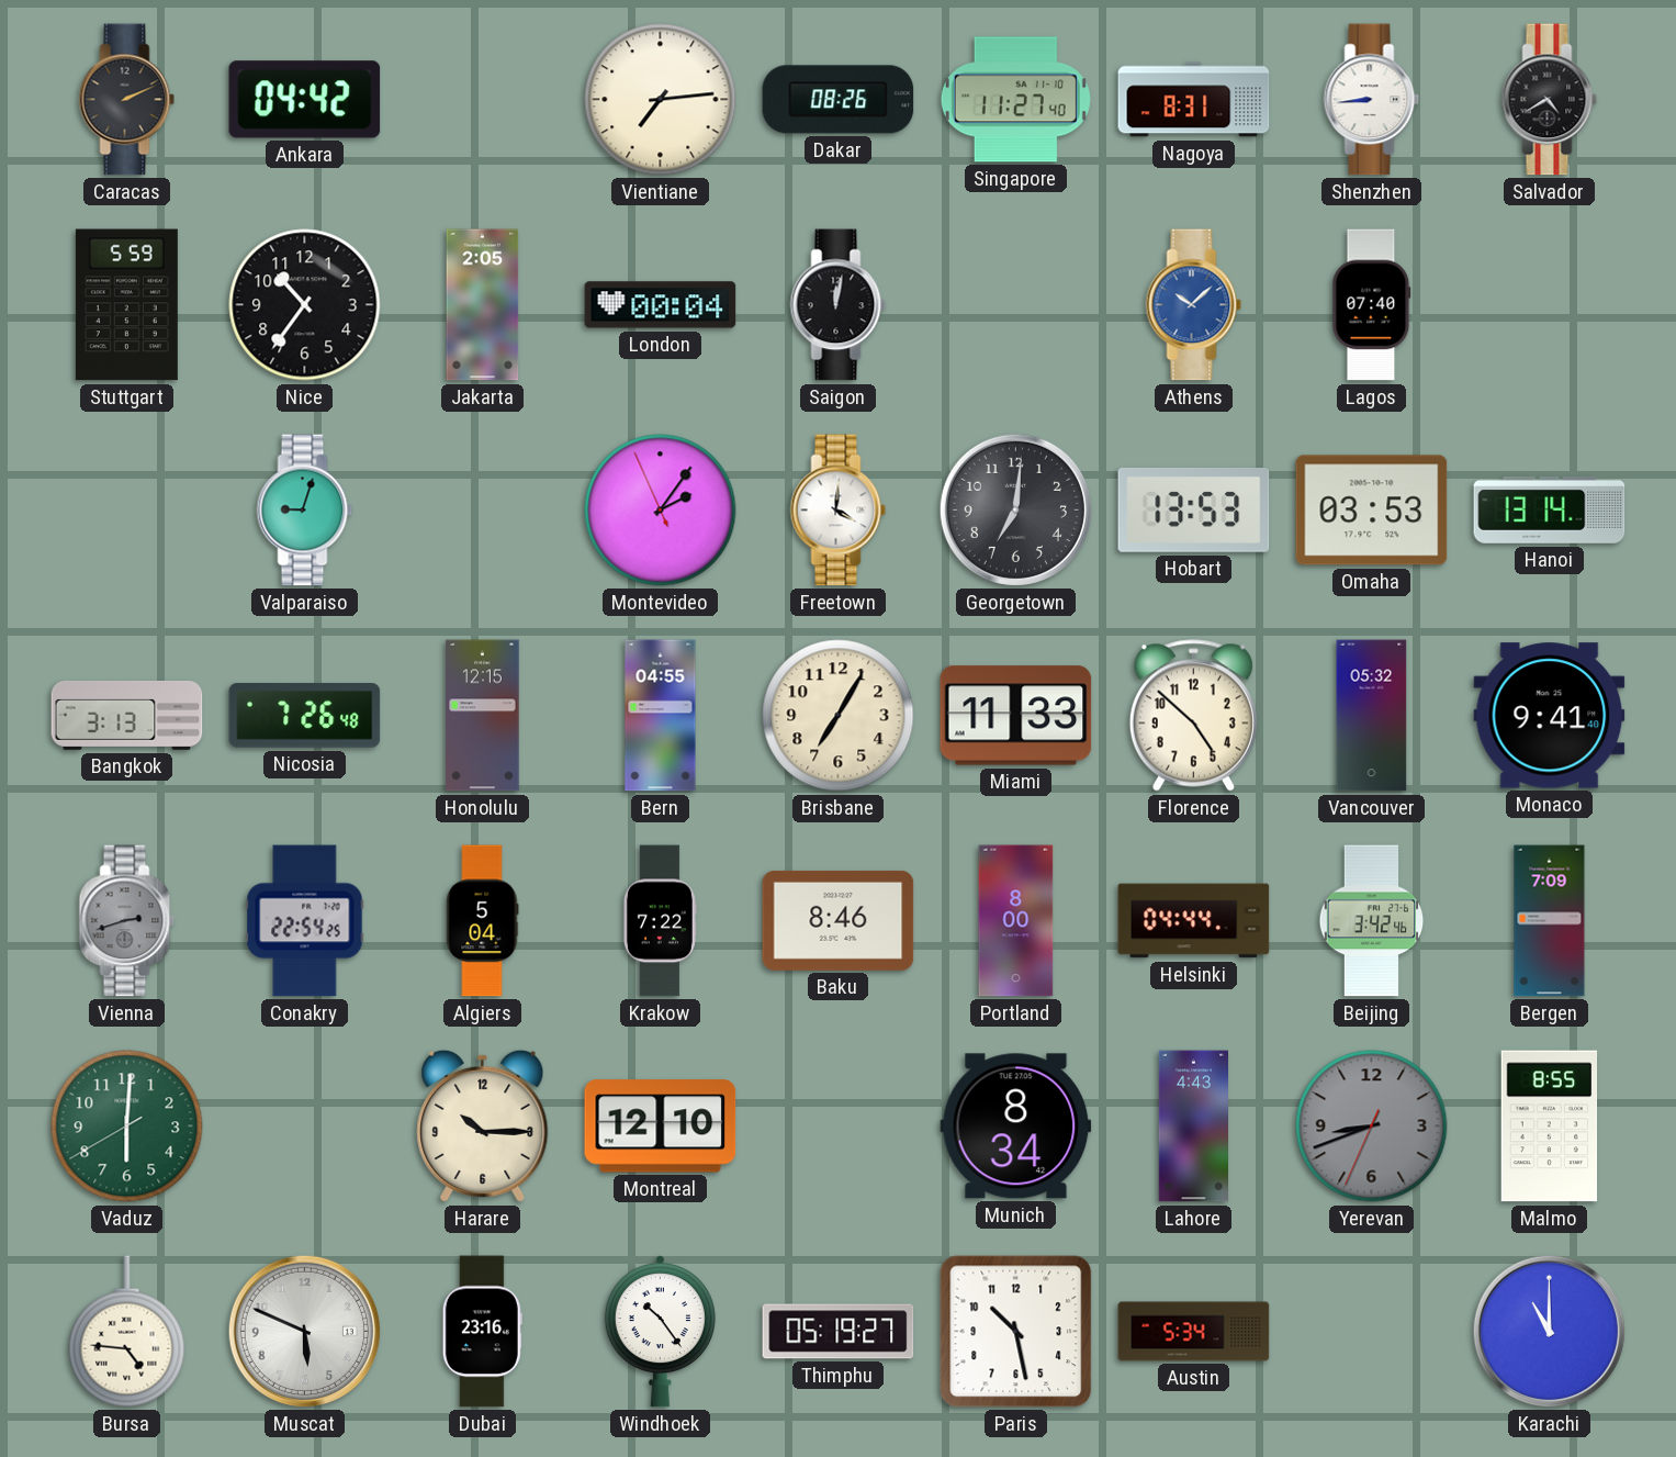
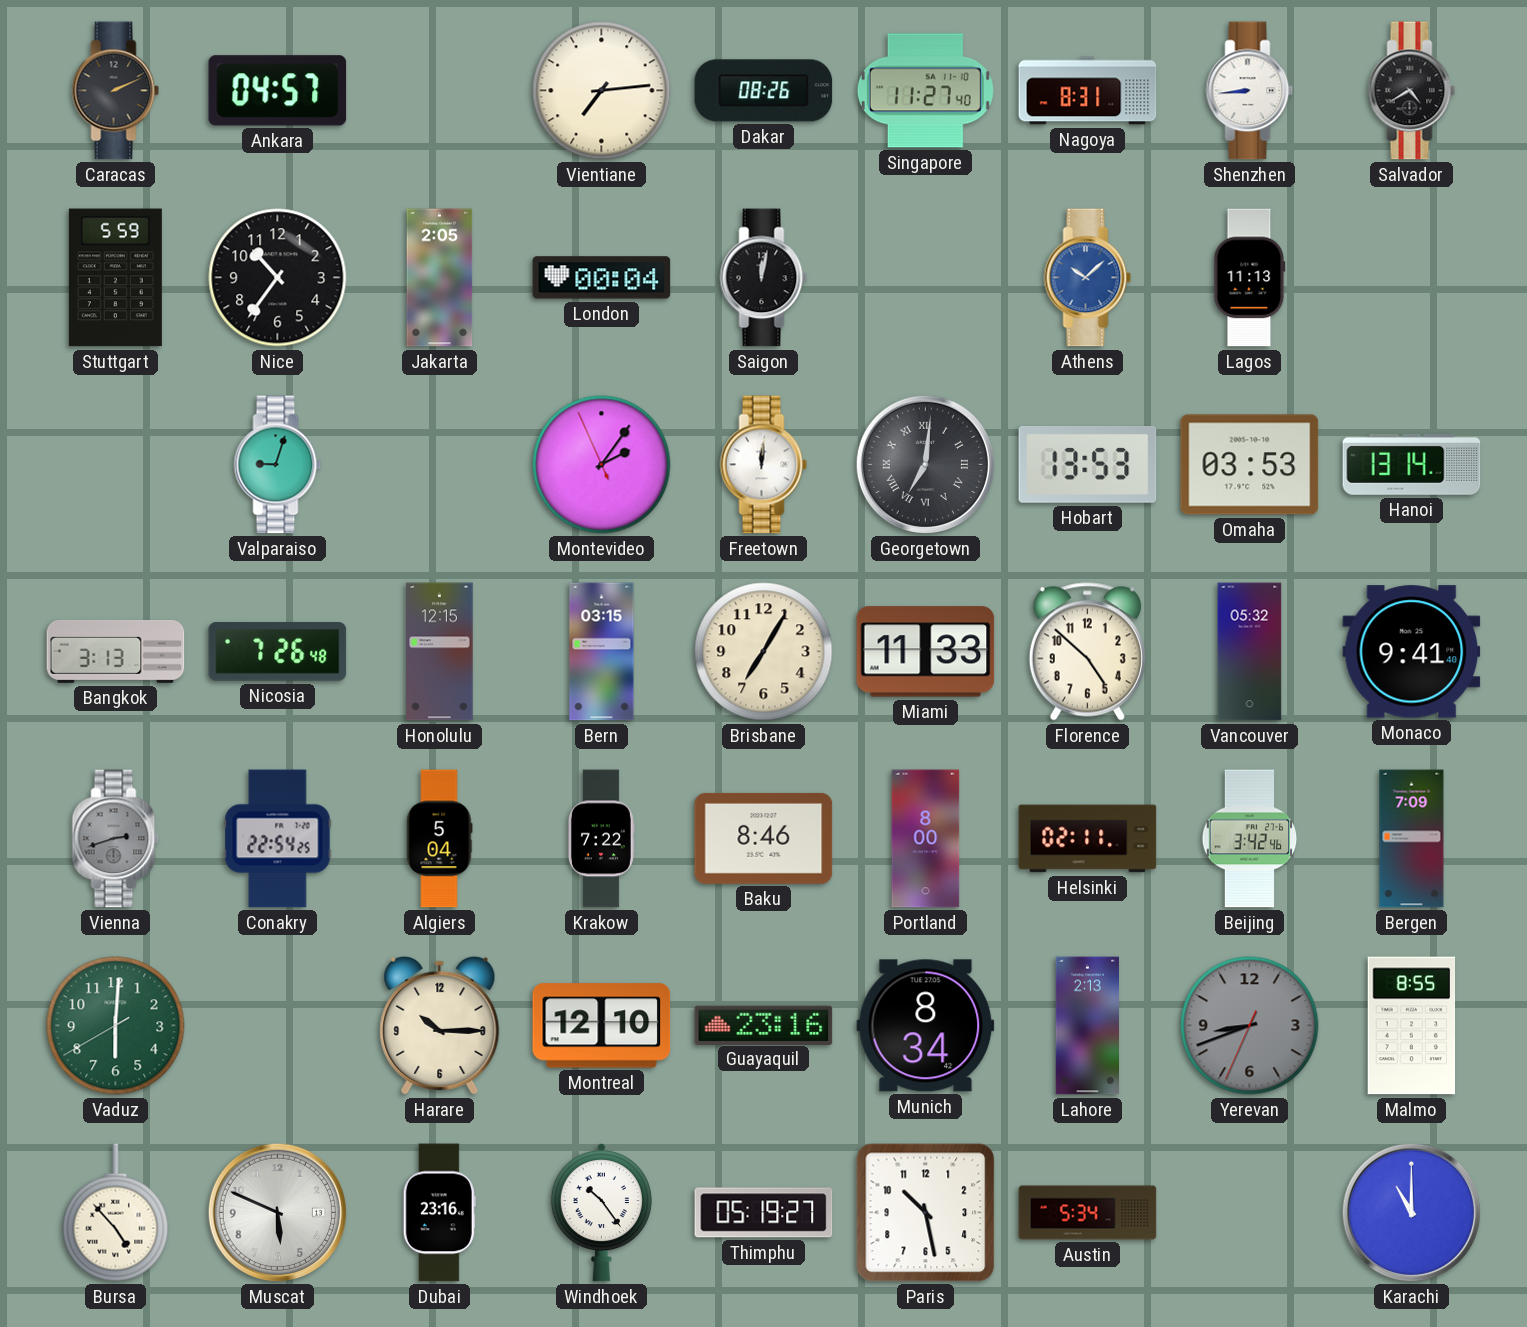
Ankara: 04:42 -> 04:57
Lagos: 07:40 -> 11:13
Freetown: 4:01 -> 12:01
Georgetown numerals: Arabic -> Roman
Bern: 04:55 -> 03:15
Helsinki: 04:44 -> 02:11
Guayaquil: none -> 23:16
Lahore: 4:43 -> 2:13
Bursa: 4:46 -> 4:53
